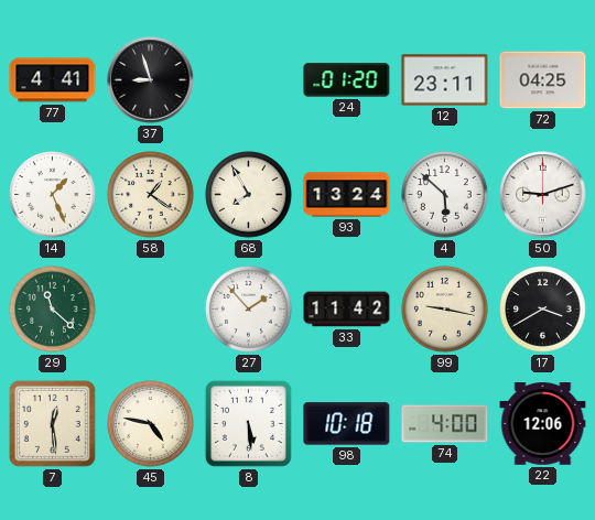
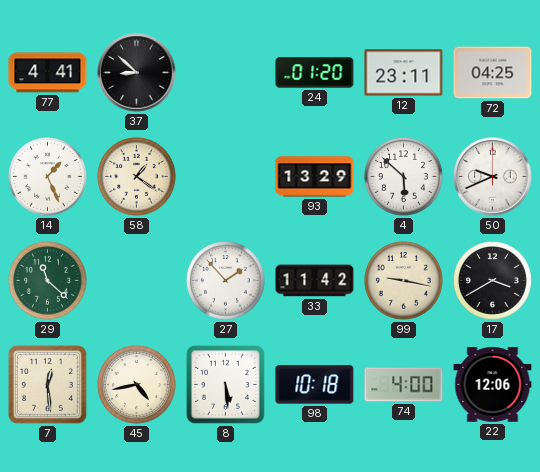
37: 8:57 -> 8:52
68: 7:55 -> none
93: 13:24 -> 13:29
50: 9:12 -> 9:41
45: 4:47 -> 4:43
